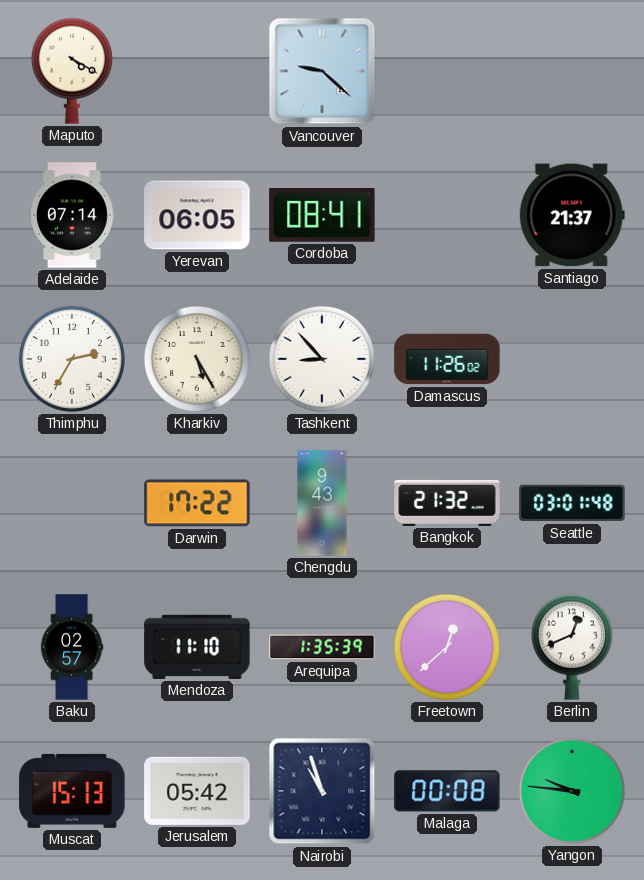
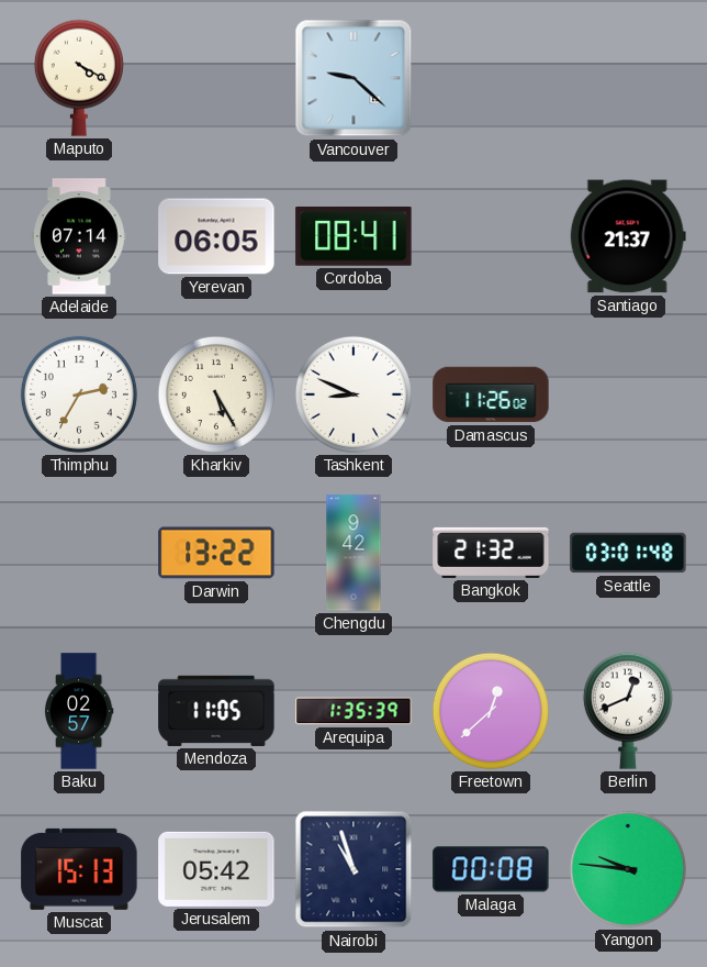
Tashkent: 8:53 -> 8:49
Darwin: 17:22 -> 13:22
Chengdu: 9:43 -> 9:42
Mendoza: 11:10 -> 11:05
